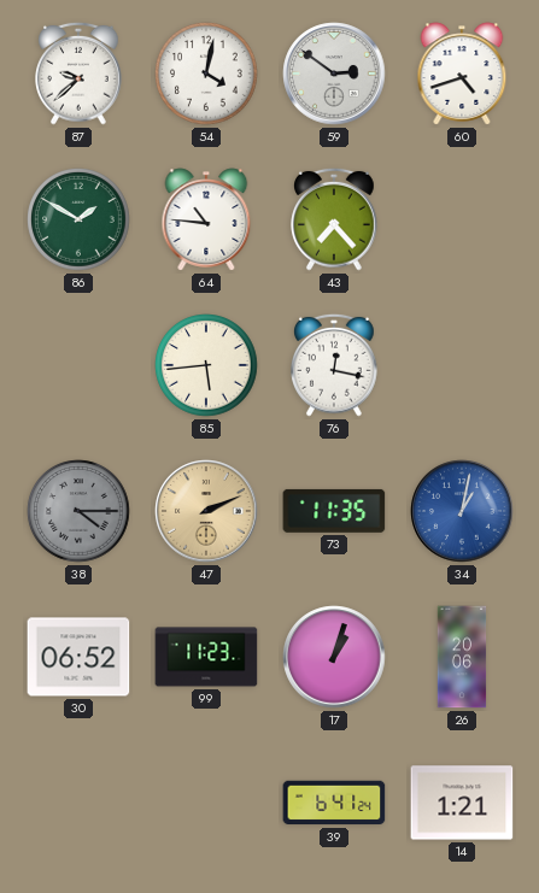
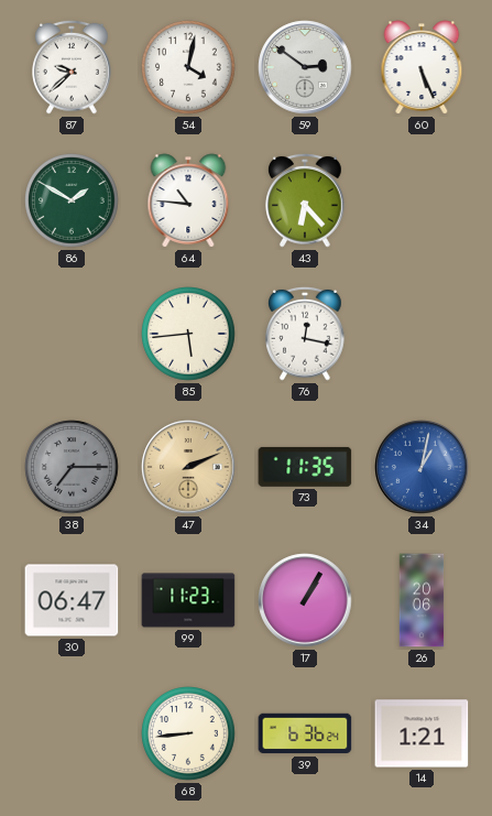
60: 4:42 -> 5:26
43: 7:23 -> 6:23
38: 4:15 -> 7:15
30: 06:52 -> 06:47
17: 1:03 -> 1:05
68: none -> 8:44
39: 6:41 -> 6:36
